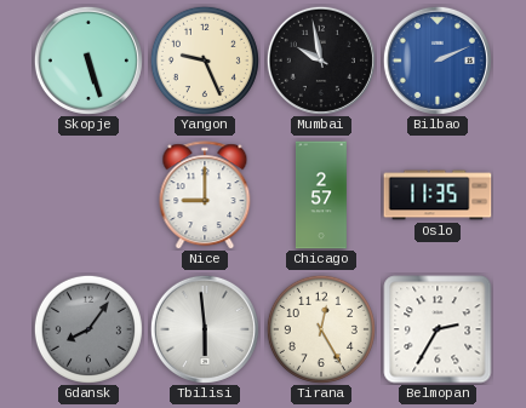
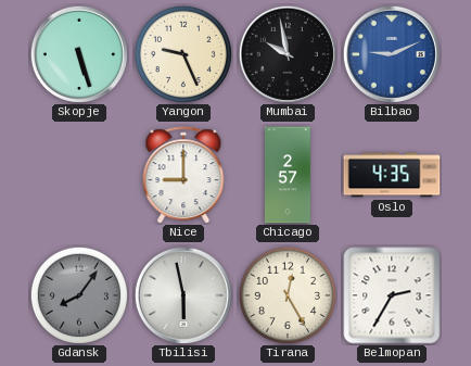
Bilbao: 2:11 -> 9:11
Oslo: 11:35 -> 4:35
Tbilisi: 5:59 -> 5:58
